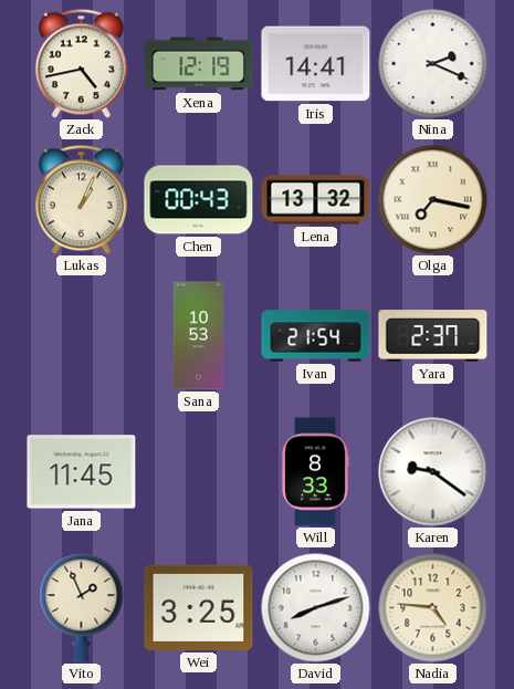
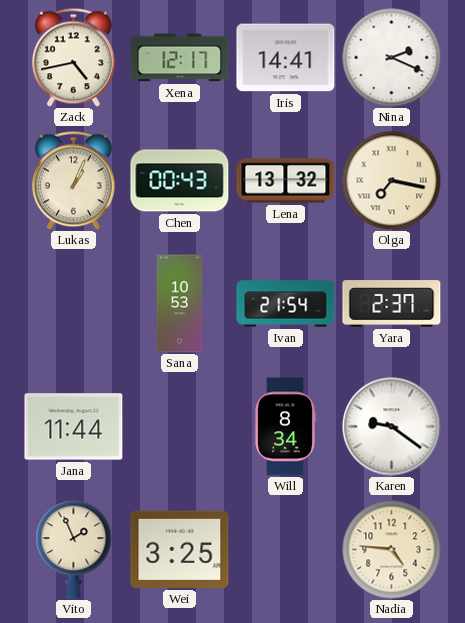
Xena: 12:19 -> 12:17
Jana: 11:45 -> 11:44
Will: 8:33 -> 8:34
David: 8:12 -> none
